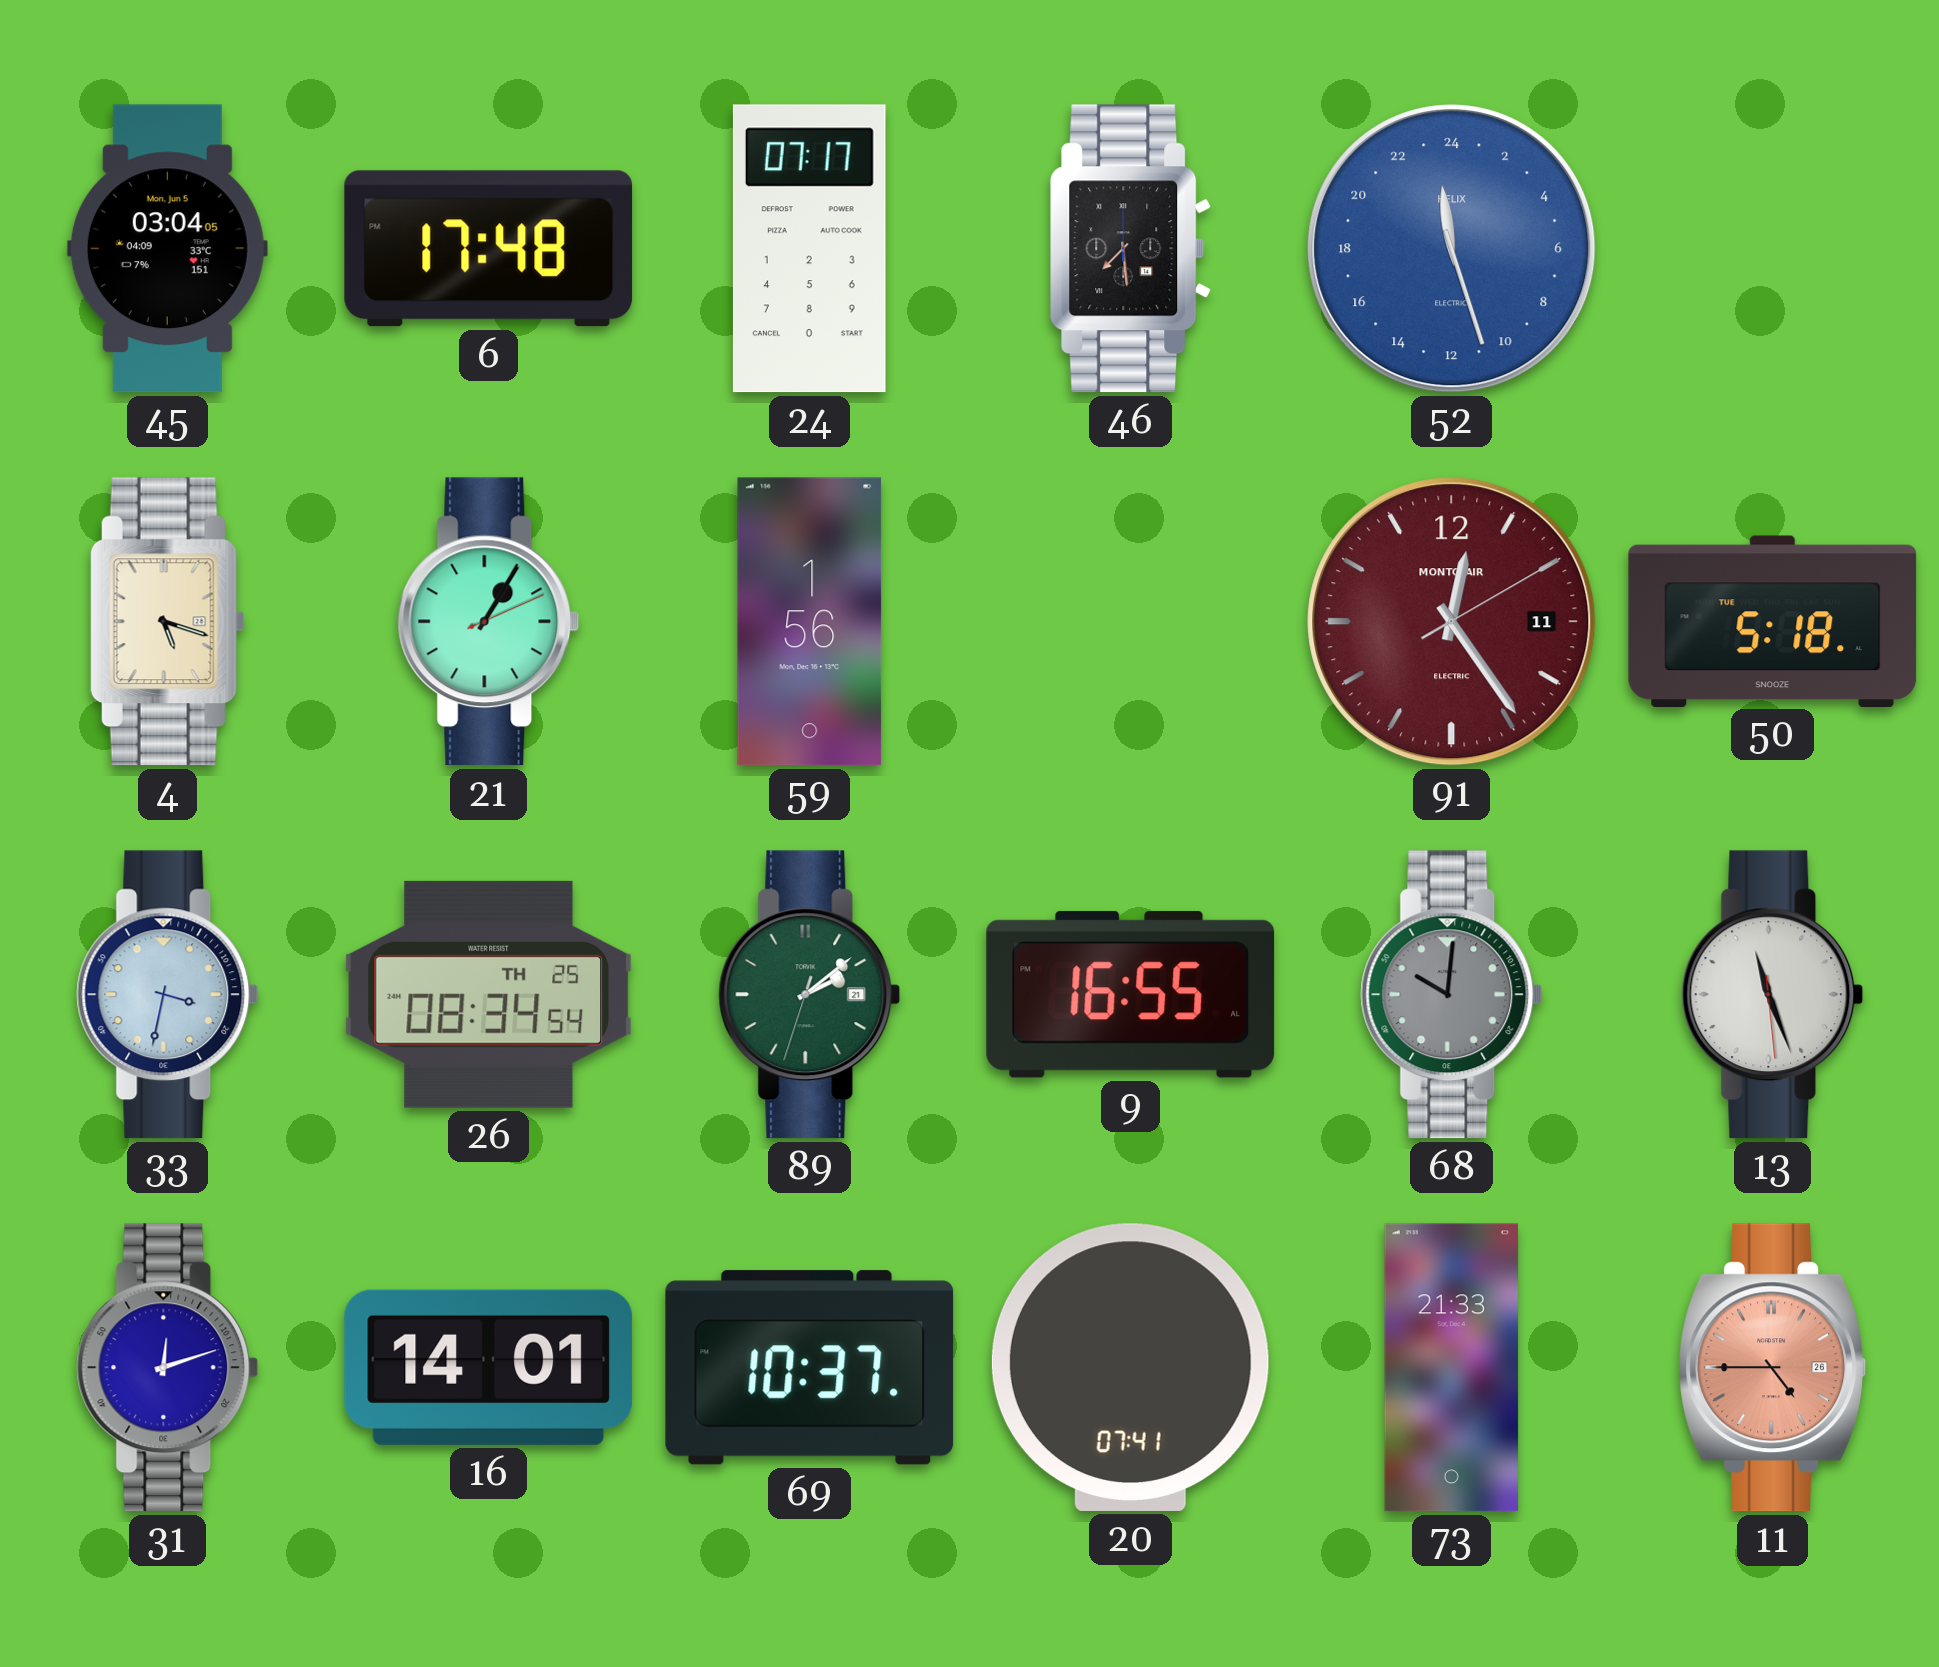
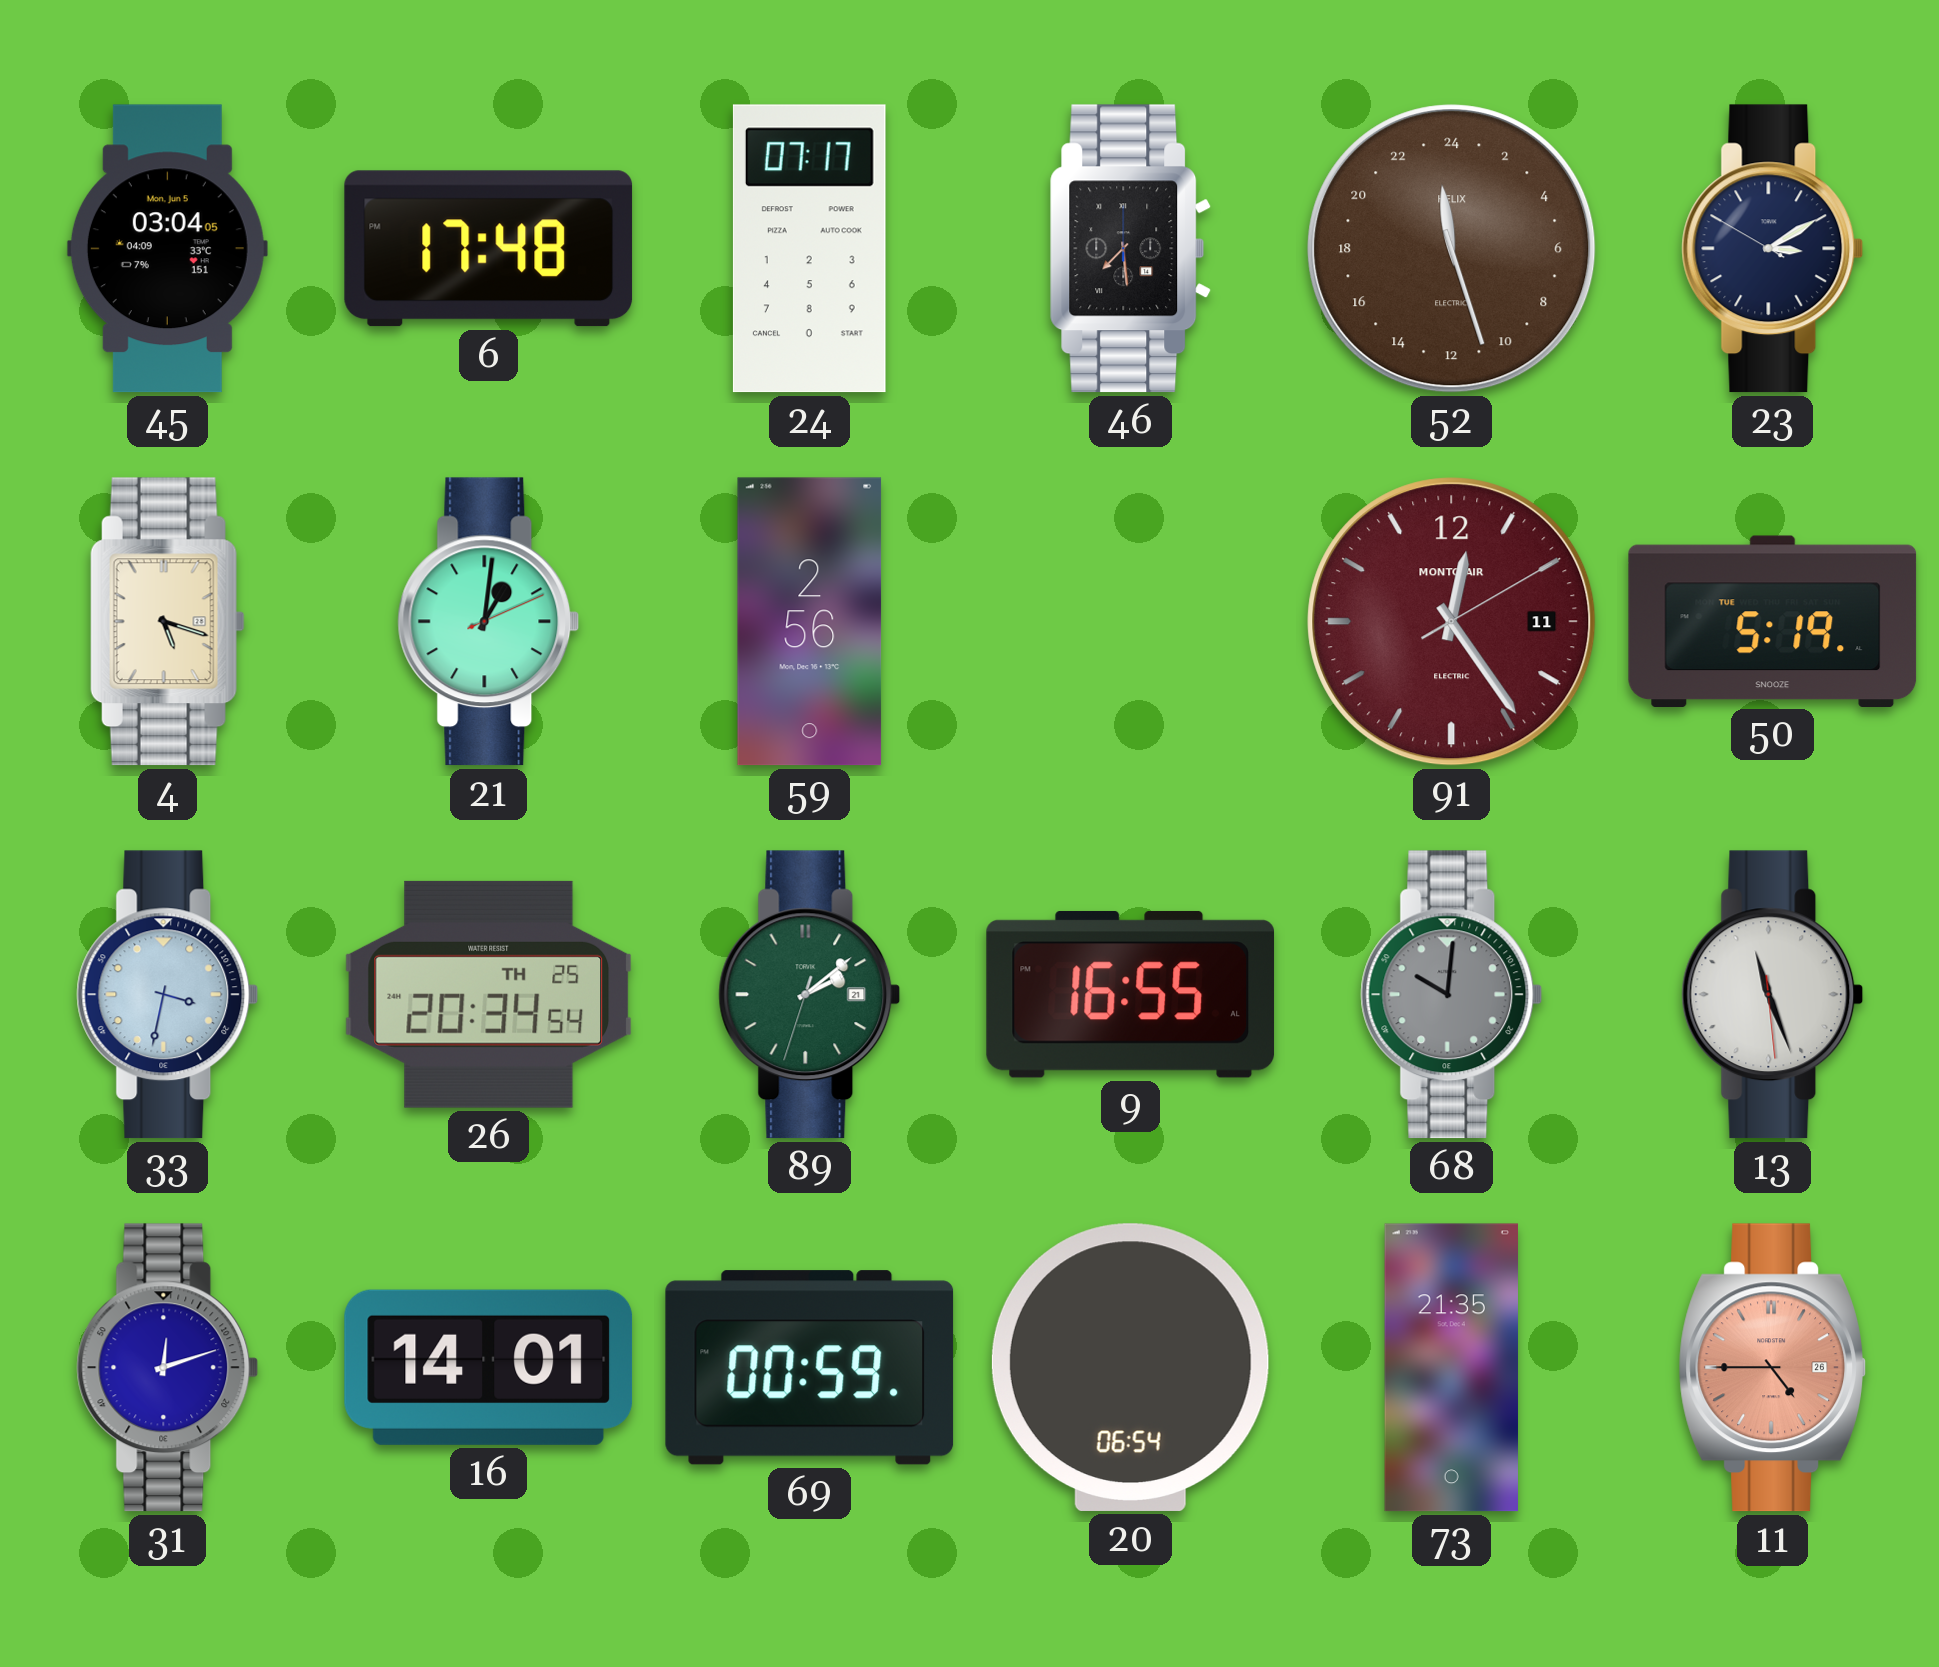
52 dial: blue -> brown
23: none -> 3:09
21: 1:05 -> 1:01
59: 1:56 -> 2:56
50: 5:18 -> 5:19
26: 08:34 -> 20:34
69: 10:37 -> 00:59
20: 07:41 -> 06:54
73: 21:33 -> 21:35
